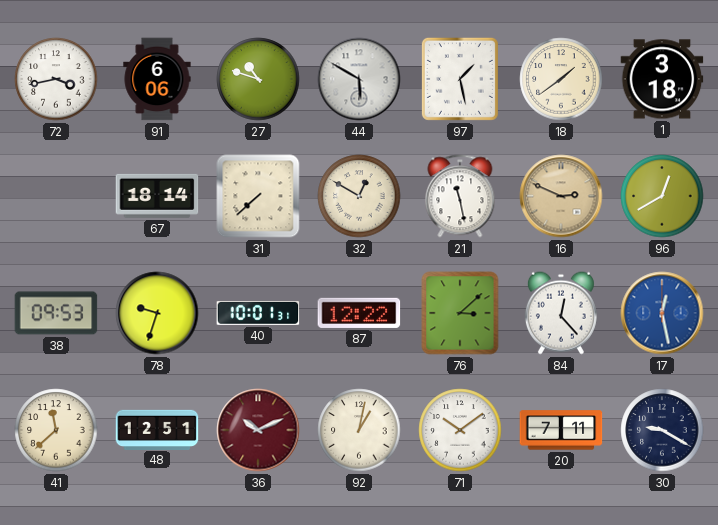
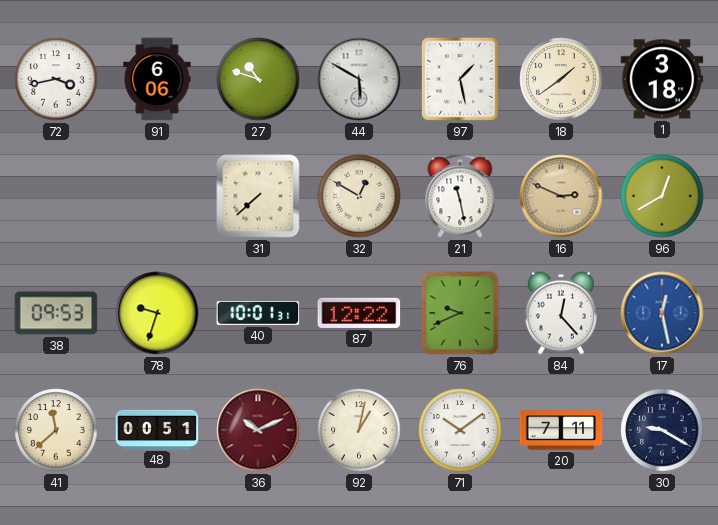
67: 18:14 -> none
76: 3:08 -> 9:41
48: 12:51 -> 00:51
